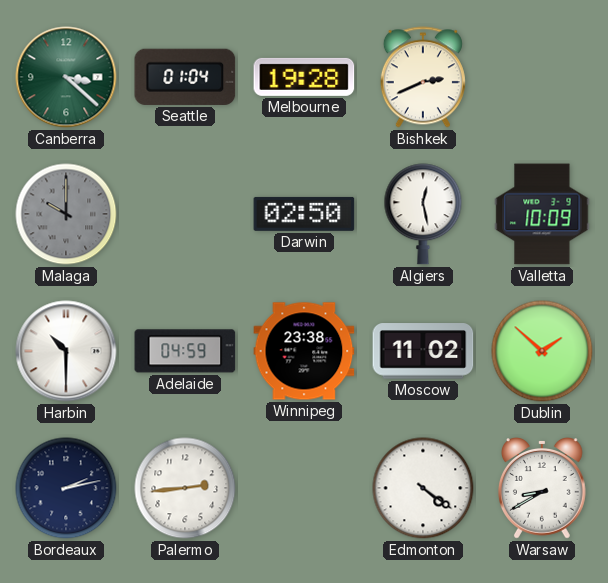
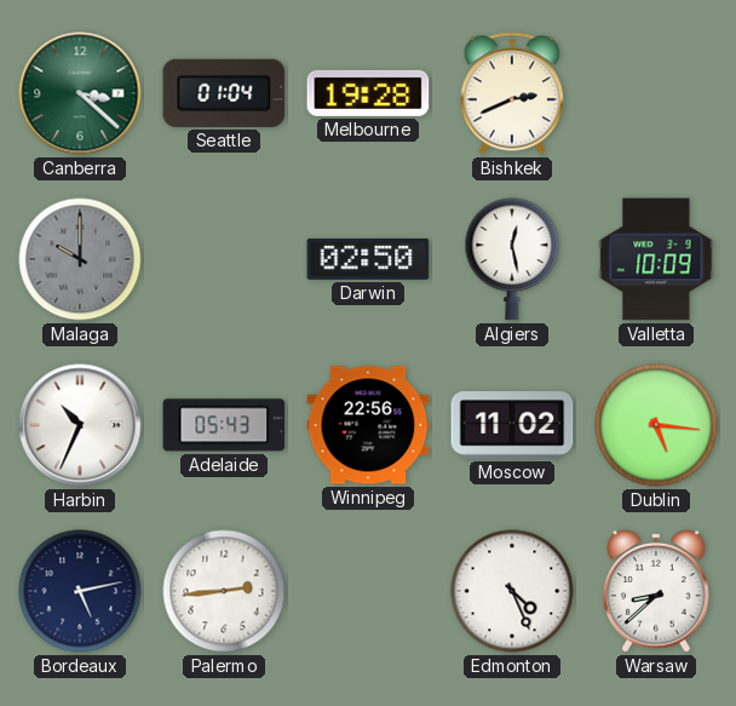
Harbin: 10:30 -> 10:34
Adelaide: 04:59 -> 05:43
Winnipeg: 23:38 -> 22:56
Dublin: 1:52 -> 5:16
Bordeaux: 2:13 -> 5:13
Edmonton: 4:21 -> 4:26
Warsaw: 8:40 -> 8:38
